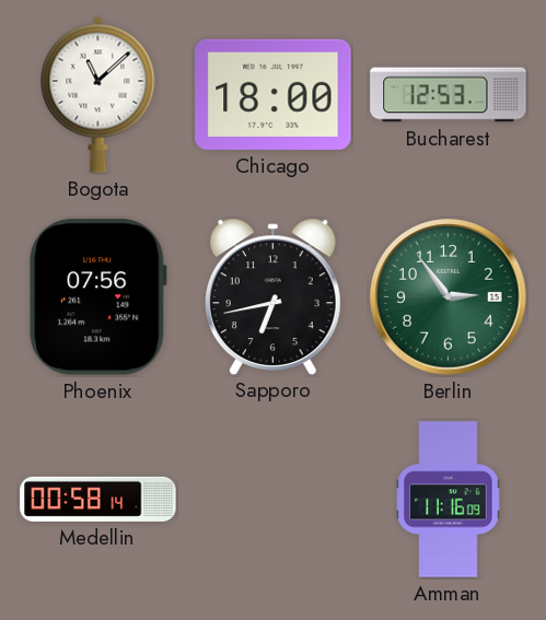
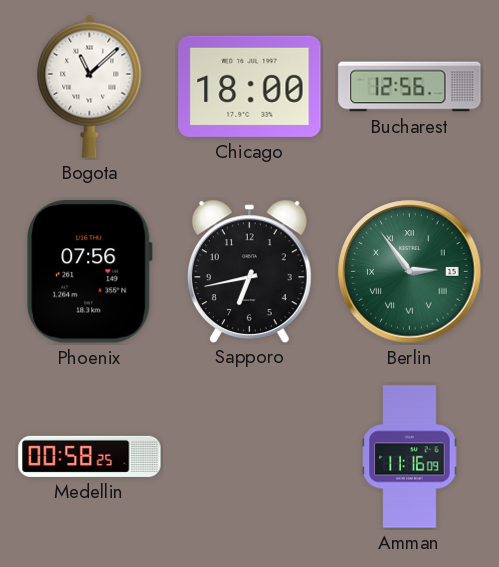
Bucharest: 12:53 -> 12:56
Berlin numerals: Arabic -> Roman
Medellin: 00:58:14 -> 00:58:25
